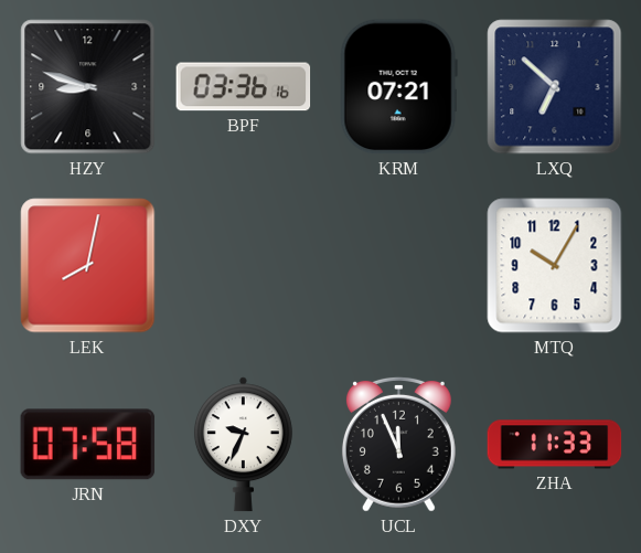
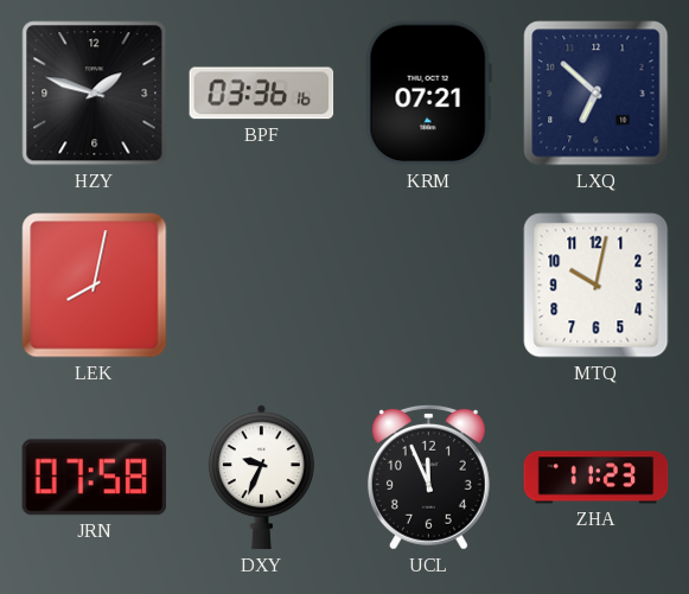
HZY: 8:48 -> 1:48
MTQ: 10:05 -> 10:02
ZHA: 11:33 -> 11:23
